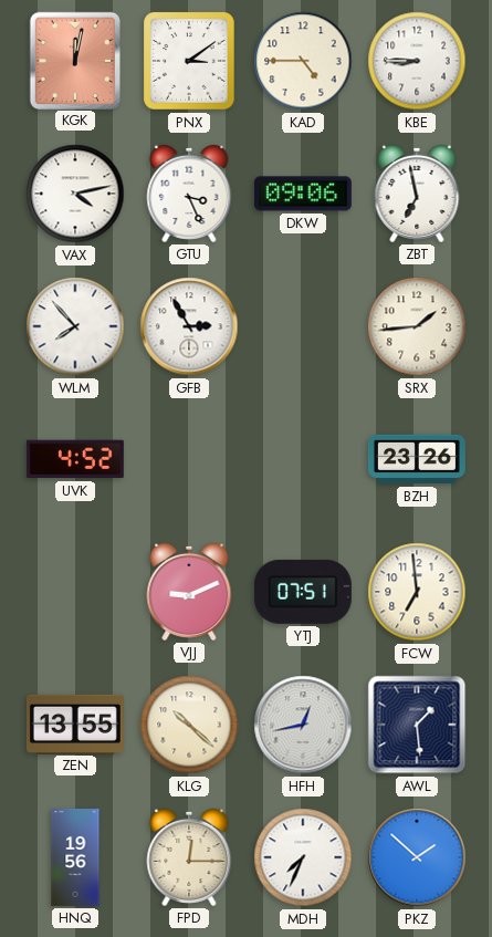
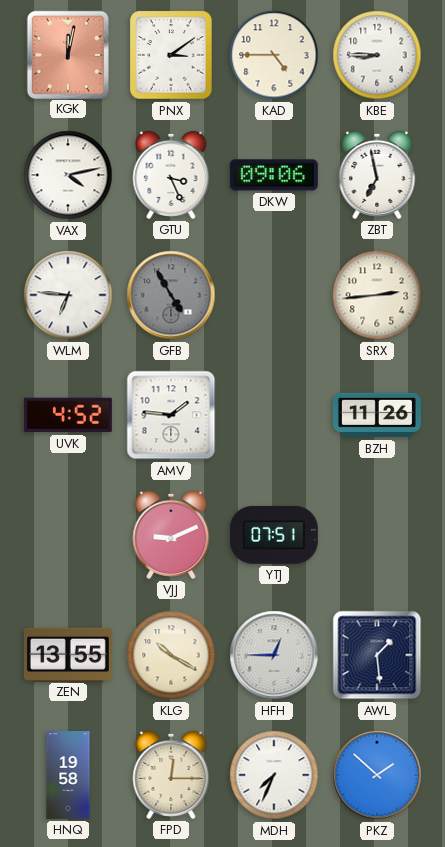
WLM: 7:53 -> 6:46
GFB: 2:55 -> 4:55
GFB dial: white -> grey
SRX: 1:44 -> 2:44
AMV: none -> 1:46
BZH: 23:26 -> 11:26
FCW: 6:59 -> none
KLG: 10:22 -> 10:20
HFH: 12:43 -> 12:45
HNQ: 19:56 -> 19:58
